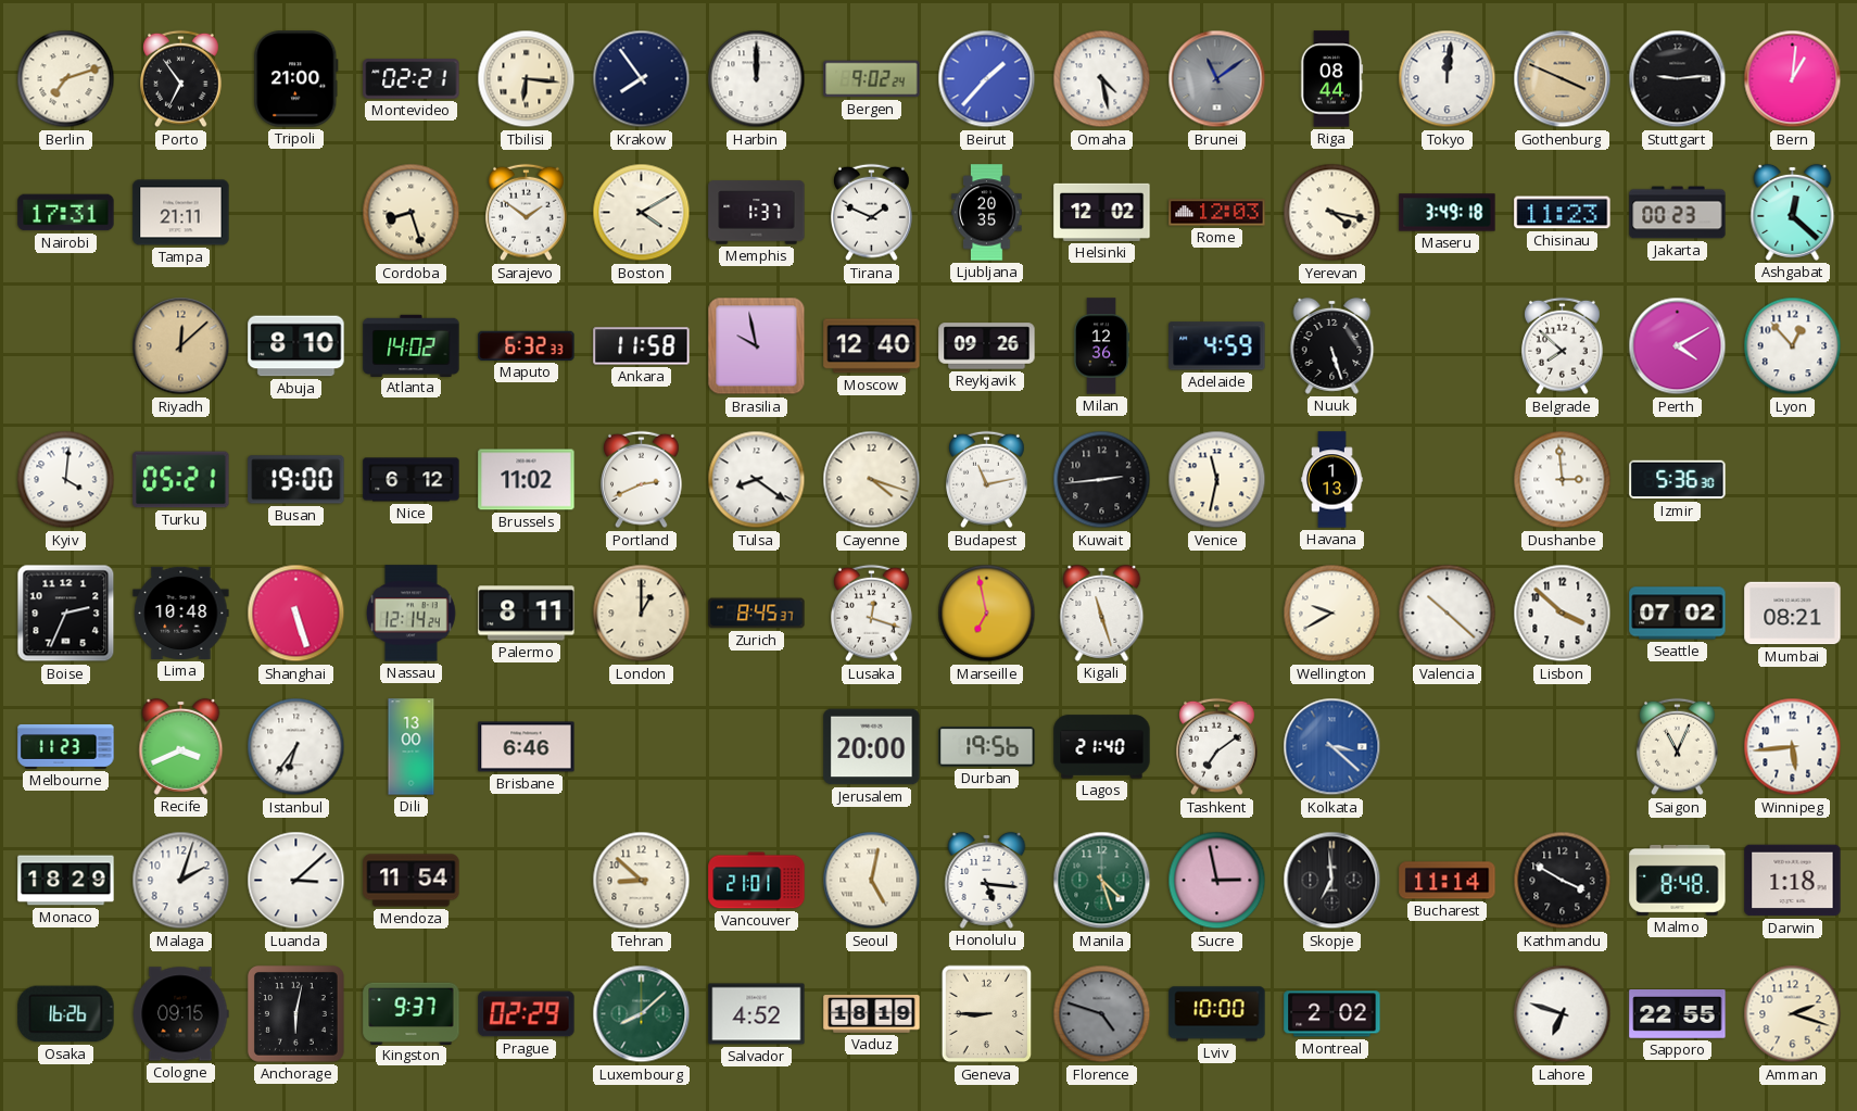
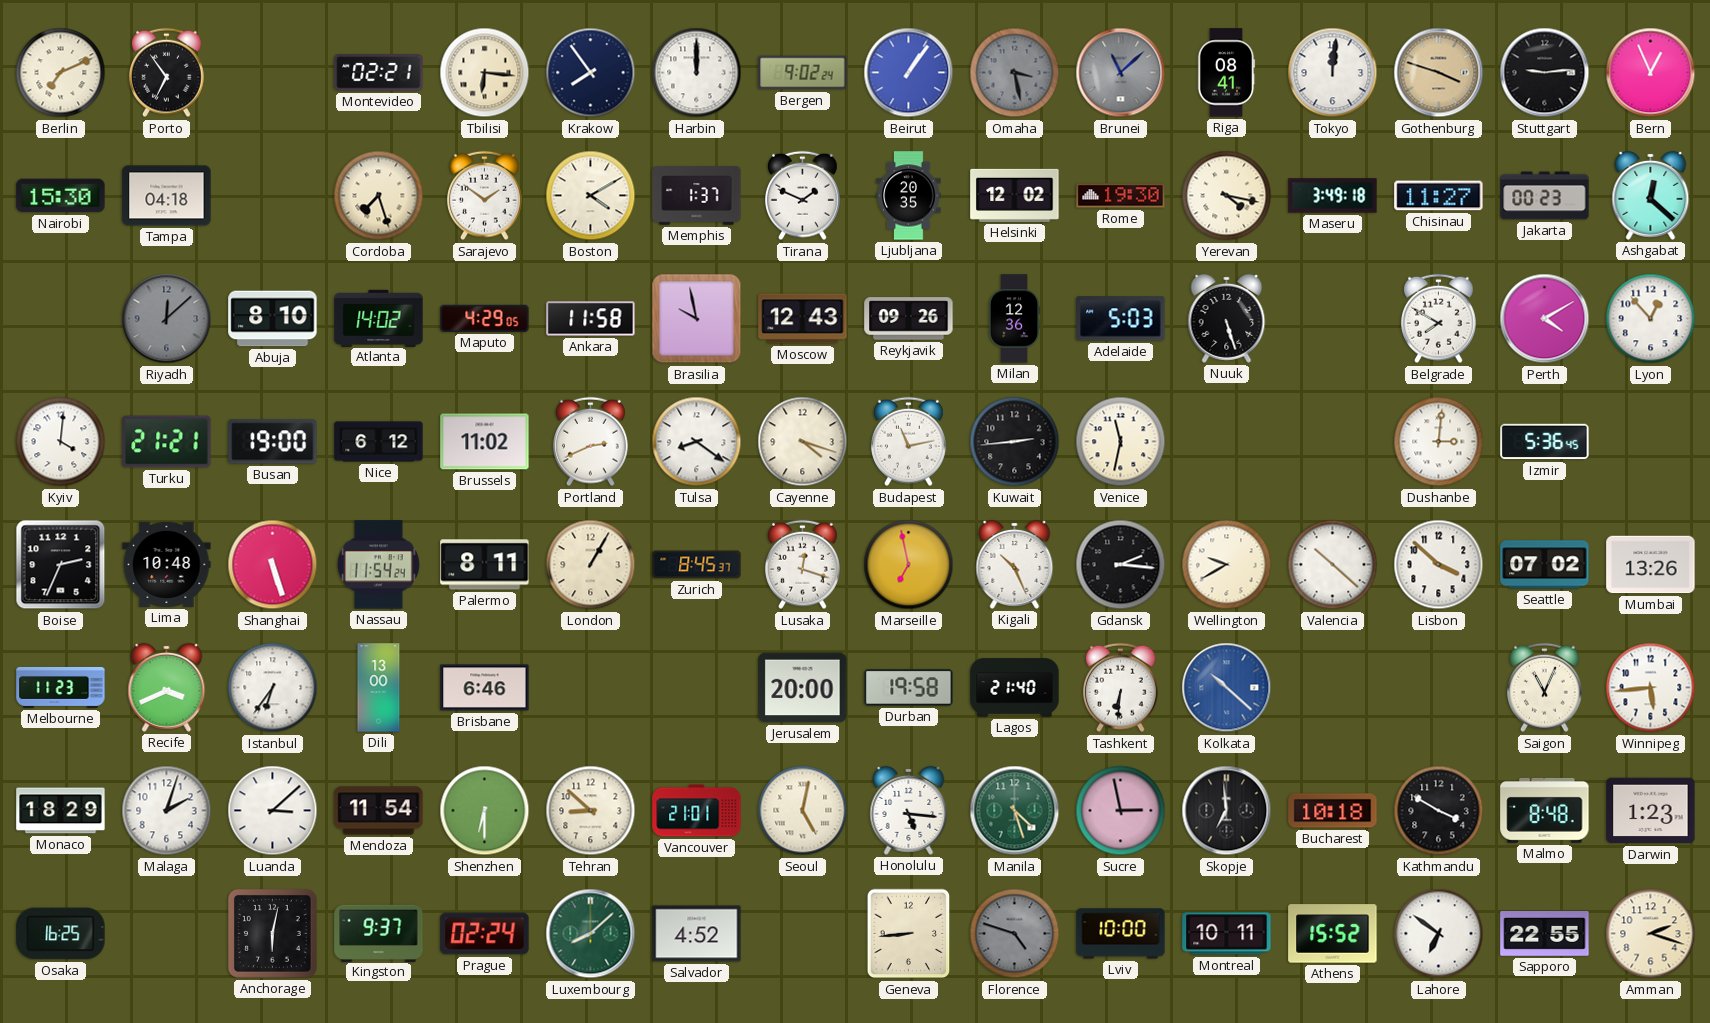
Berlin: 7:12 -> 7:11
Tripoli: 21:00 -> none
Beirut: 1:37 -> 1:06
Omaha: 4:28 -> 3:28
Omaha dial: white -> grey
Brunei: 11:09 -> 11:08
Riga: 08:44 -> 08:41
Gothenburg: 3:49 -> 3:48
Bern: 1:01 -> 12:56
Nairobi: 17:31 -> 15:30
Tampa: 21:11 -> 04:18
Cordoba: 8:27 -> 7:27
Rome: 12:03 -> 19:30
Chisinau: 11:23 -> 11:27
Riyadh dial: champagne -> grey
Maputo: 6:32 -> 4:29
Moscow: 12:40 -> 12:43
Adelaide: 4:59 -> 5:03
Belgrade: 7:52 -> 7:50
Turku: 05:21 -> 21:21
Havana: 1:13 -> none
Dushanbe: 2:59 -> 3:01
Izmir: 5:36:30 -> 5:36:45
Nassau: 12:14 -> 11:54
London: 1:00 -> 1:05
Kigali: 11:27 -> 10:26
Gdansk: none -> 2:16
Mumbai: 08:21 -> 13:26
Durban: 19:56 -> 19:58
Tashkent: 7:09 -> 6:31
Kolkata: 3:22 -> 10:22
Shenzhen: none -> 6:30
Bucharest: 11:14 -> 10:18
Darwin: 1:18 -> 1:23
Osaka: 16:26 -> 16:25
Cologne: 09:15 -> none
Prague: 02:29 -> 02:24
Vaduz: 18:19 -> none
Geneva: 8:45 -> 8:44
Montreal: 2:02 -> 10:11
Athens: none -> 15:52
Lahore: 6:48 -> 6:51
